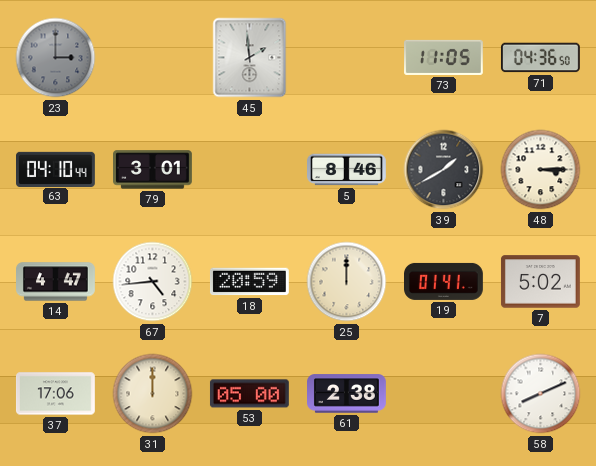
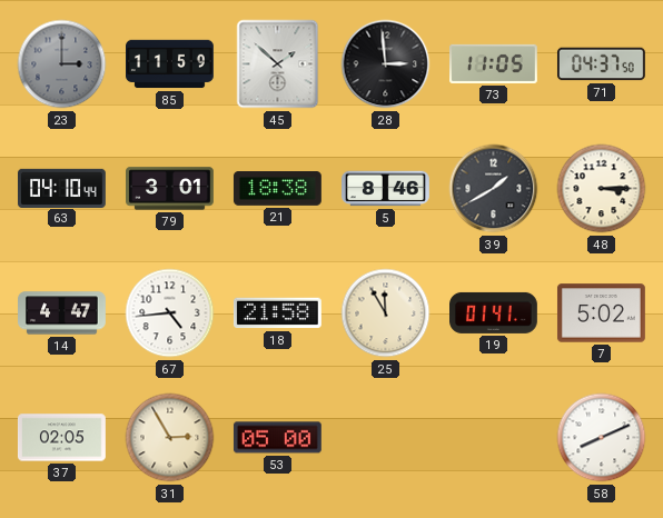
85: none -> 11:59
45: 1:59 -> 1:52
28: none -> 2:59
71: 04:36 -> 04:37
21: none -> 18:38
18: 20:59 -> 21:58
25: 12:00 -> 11:55
37: 17:06 -> 02:05
31: 12:00 -> 2:55
61: 2:38 -> none
